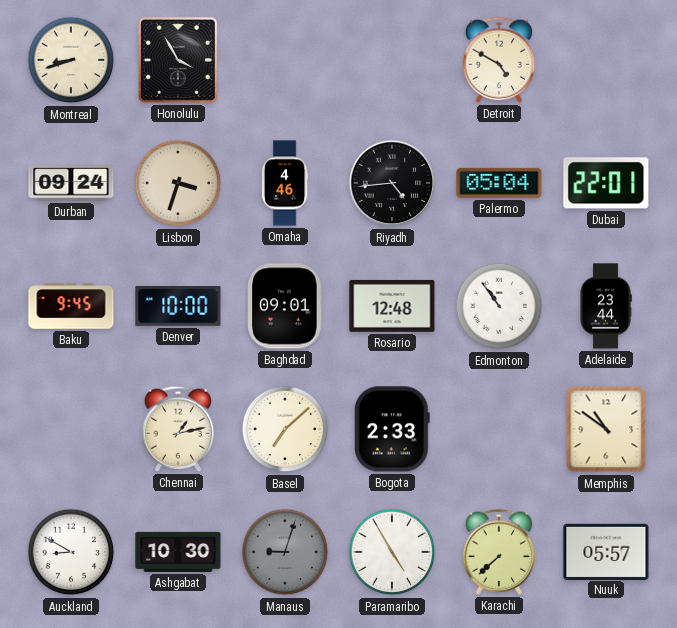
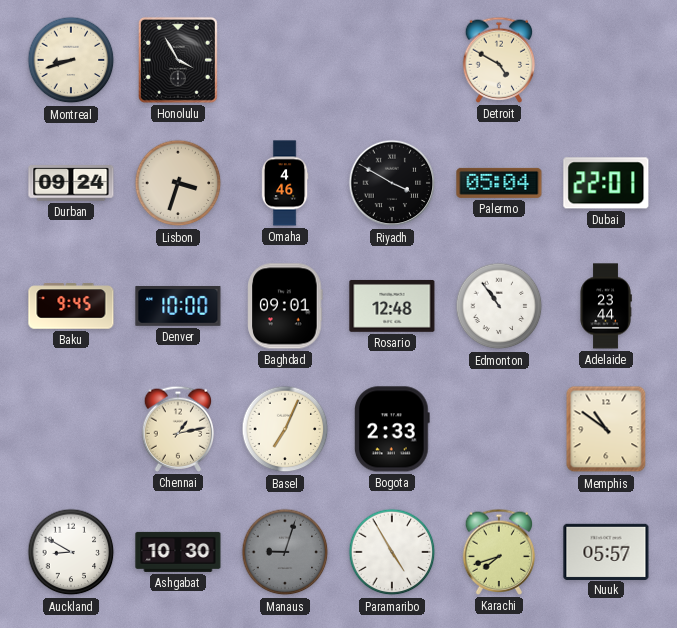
Riyadh: 4:44 -> 3:50
Basel: 7:08 -> 7:04
Karachi: 7:38 -> 7:42
